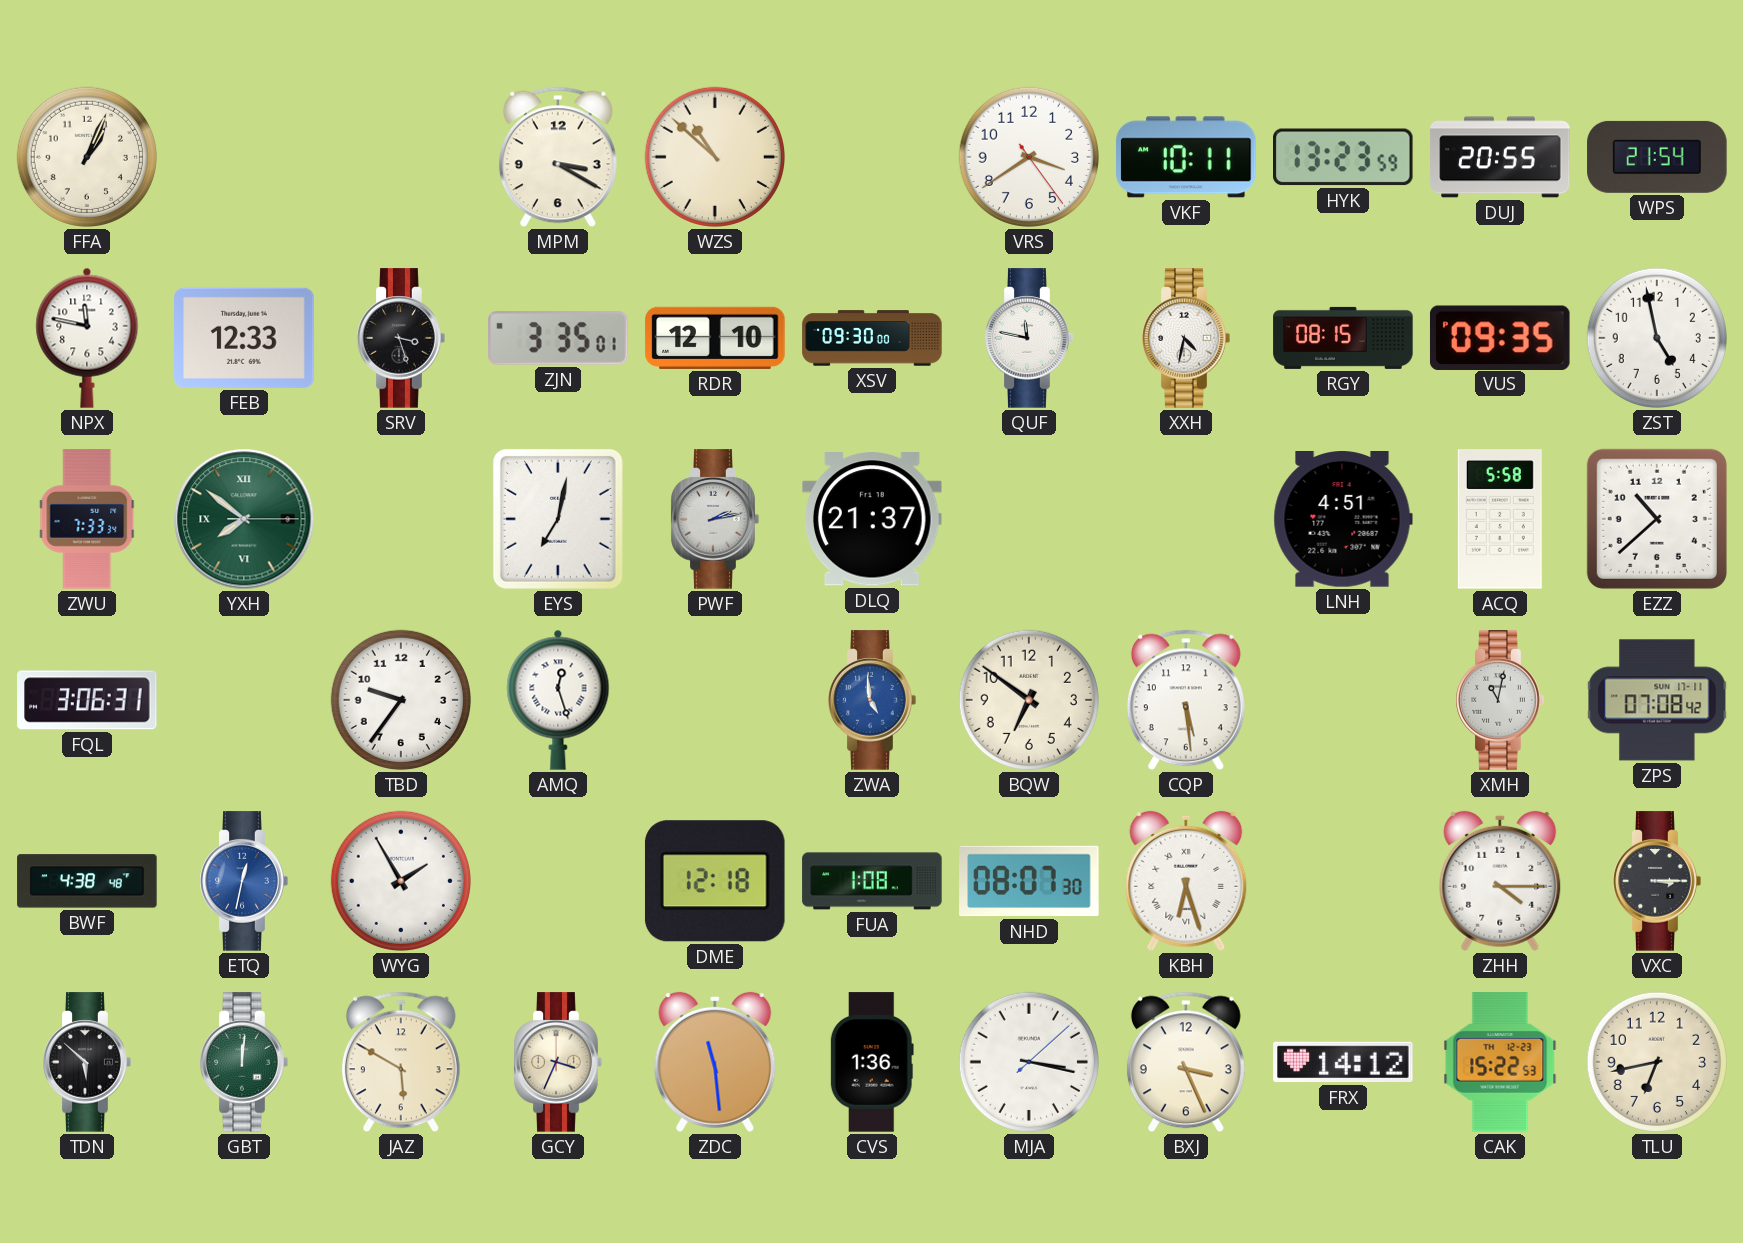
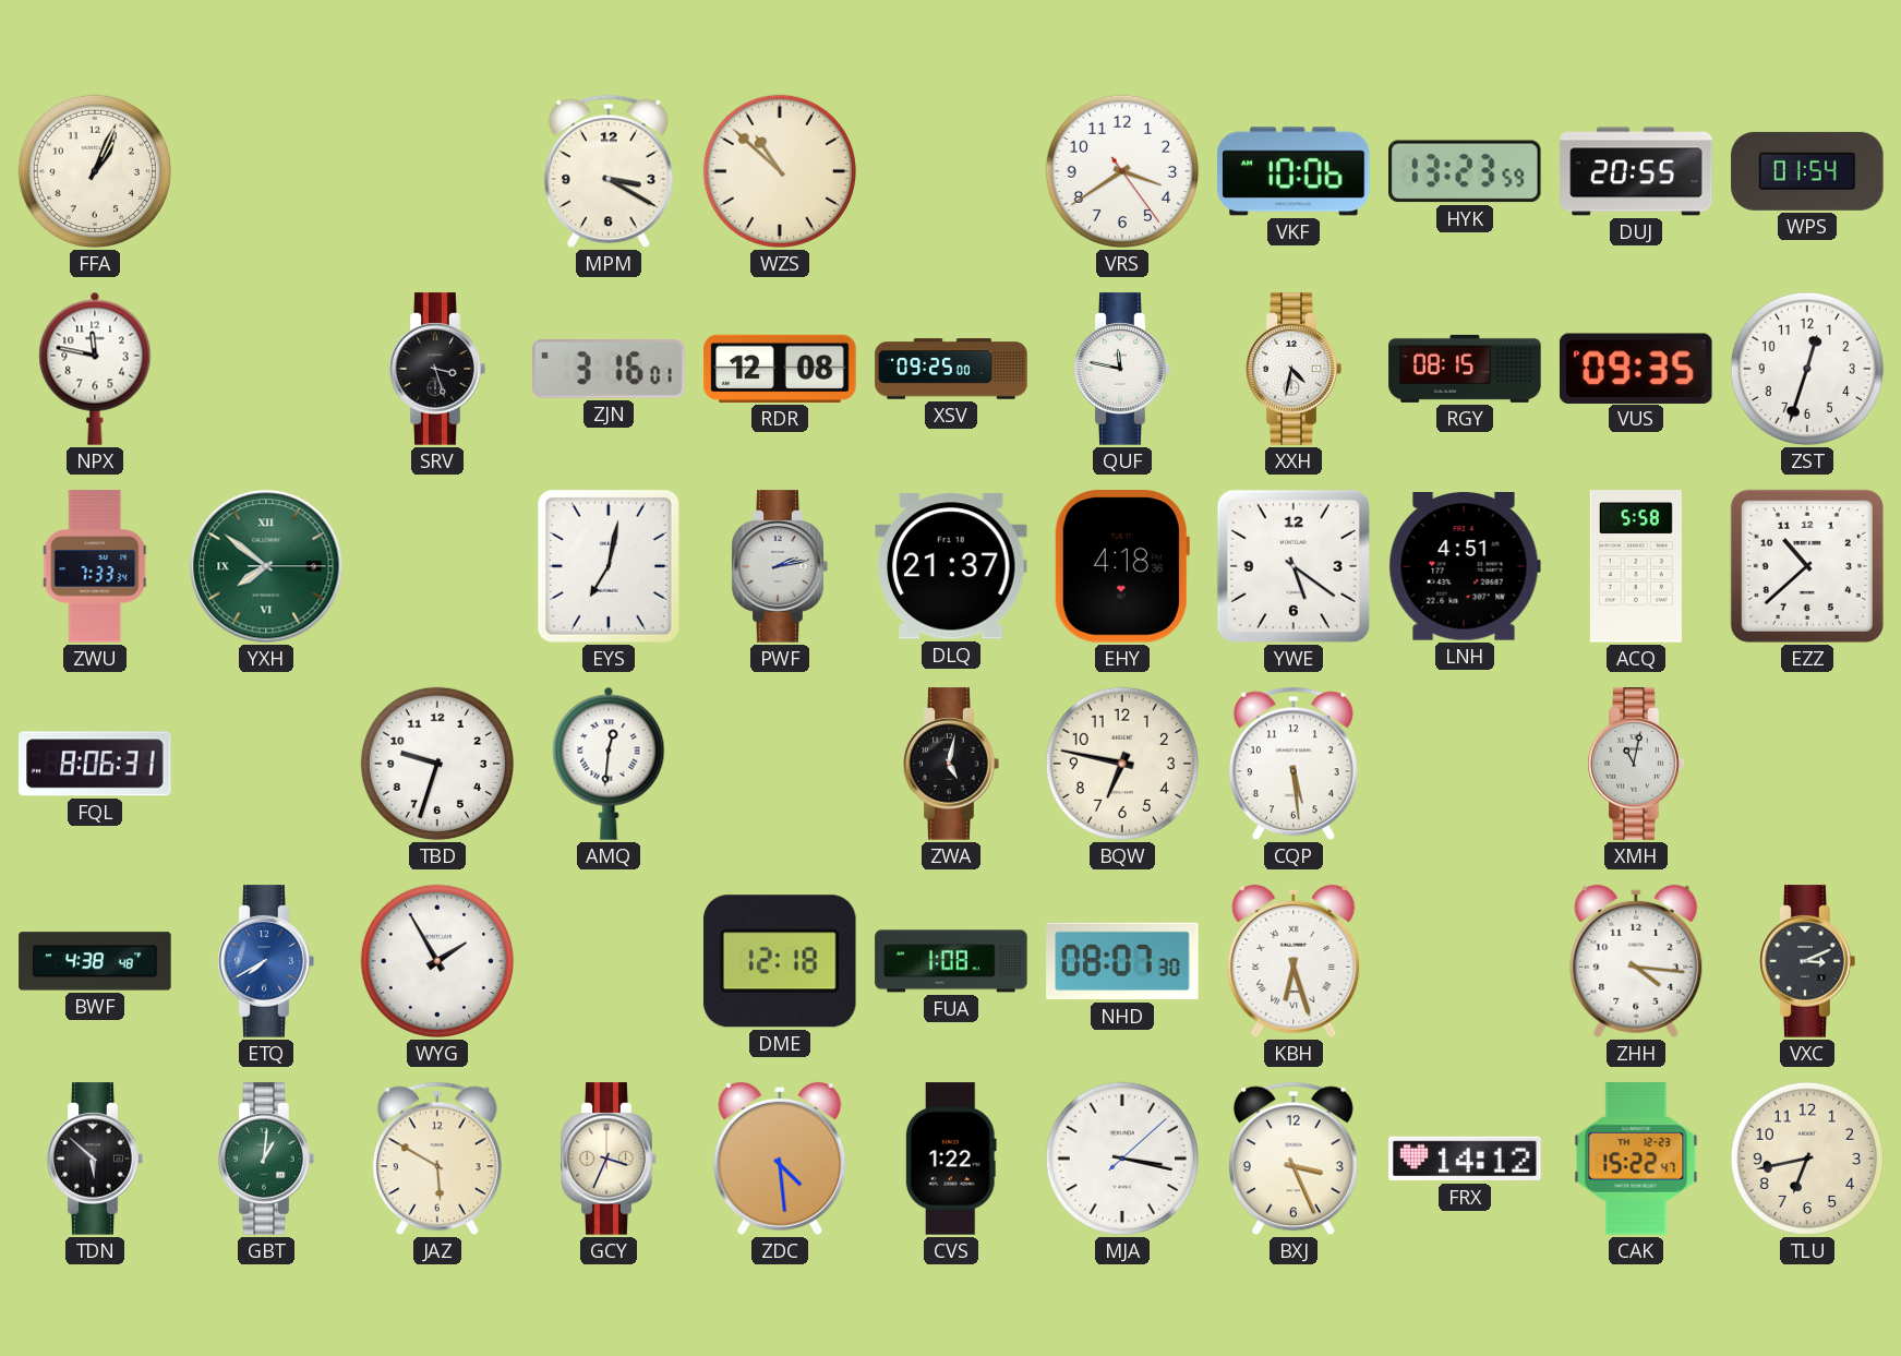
VKF: 10:11 -> 10:06
WPS: 21:54 -> 01:54
FEB: 12:33 -> none
ZJN: 3:35 -> 3:16
RDR: 12:10 -> 12:08
XSV: 09:30 -> 09:25
ZST: 4:58 -> 12:33
EHY: none -> 4:18
YWE: none -> 5:21
FQL: 3:06 -> 8:06
TBD: 9:36 -> 9:33
AMQ: 12:27 -> 12:31
ZWA: 4:59 -> 5:02
ZWA dial: blue -> black
BQW: 6:51 -> 6:47
ZPS: 07:08 -> none
ETQ: 12:32 -> 7:40
ZHH: 4:15 -> 4:16
VXC: 3:15 -> 3:11
GBT: 12:01 -> 1:01
ZDC: 11:29 -> 4:29
CVS: 1:36 -> 1:22
CAK: 15:22:53 -> 15:22:47
